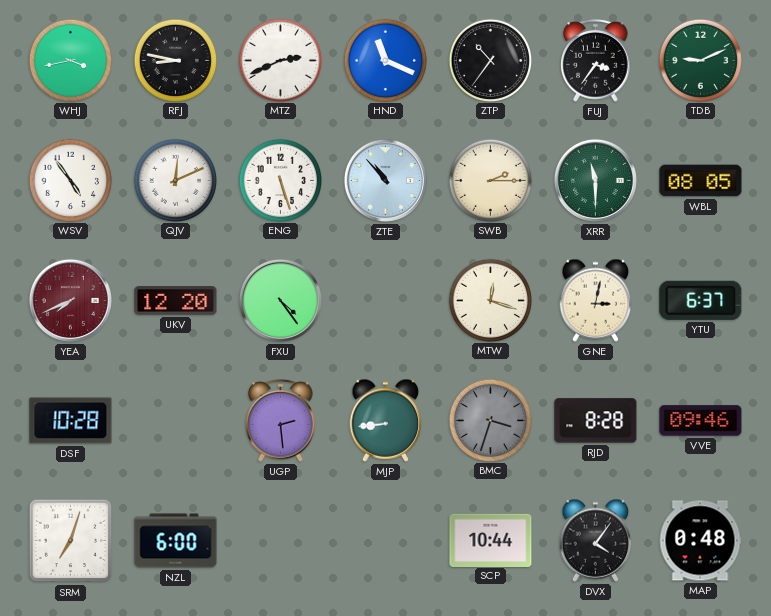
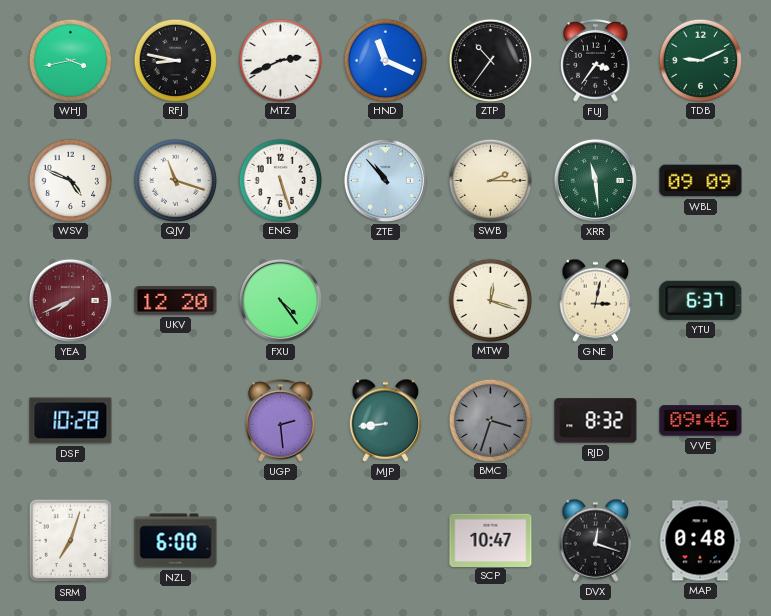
WSV: 4:54 -> 4:49
QJV: 12:11 -> 11:18
XRR: 11:30 -> 11:29
WBL: 08:05 -> 09:09
RJD: 8:28 -> 8:32
SCP: 10:44 -> 10:47
DVX: 4:06 -> 12:18
